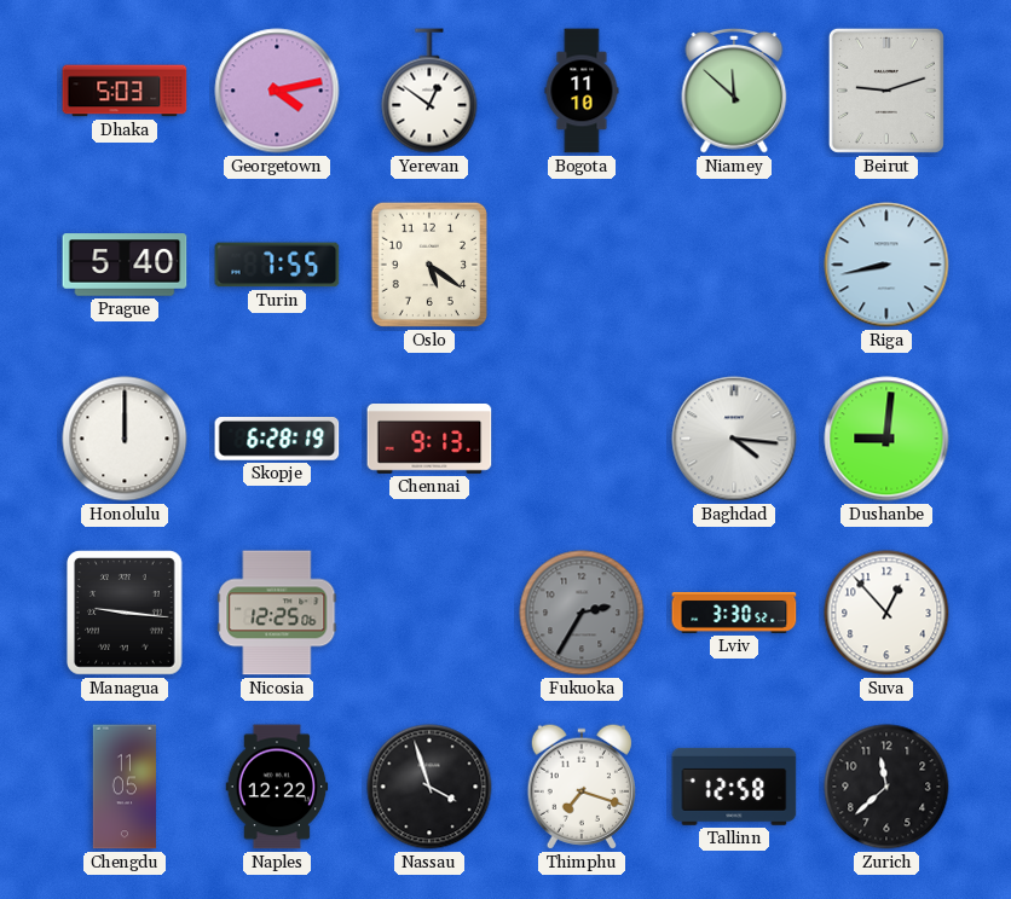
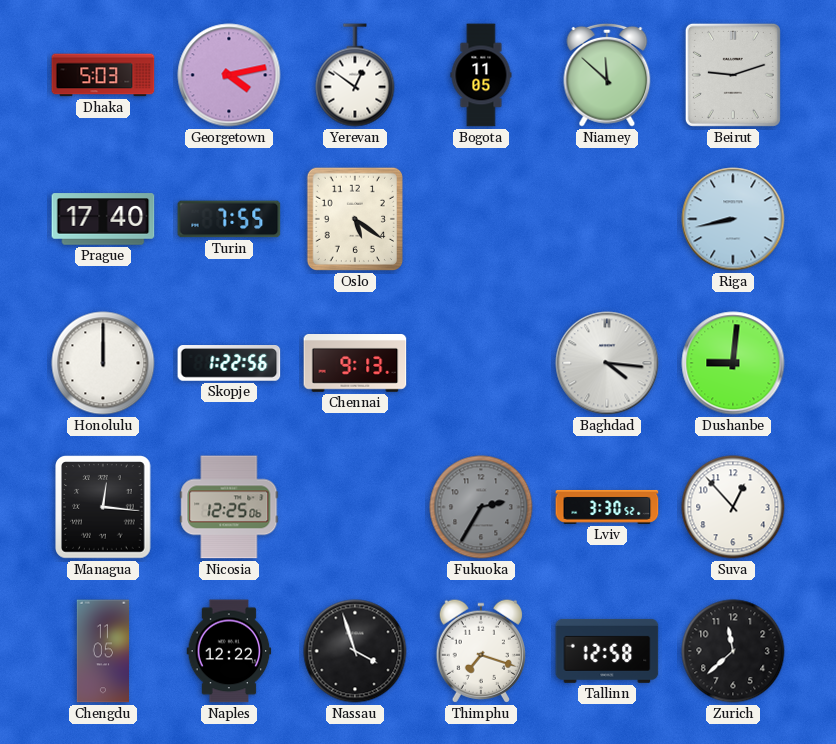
Bogota: 11:10 -> 11:05
Prague: 5:40 -> 17:40
Skopje: 6:28 -> 1:22
Managua: 9:16 -> 12:16
